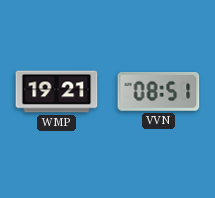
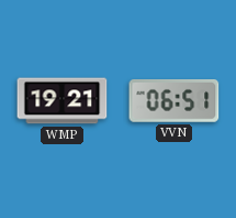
VVN: 08:51 -> 06:51
